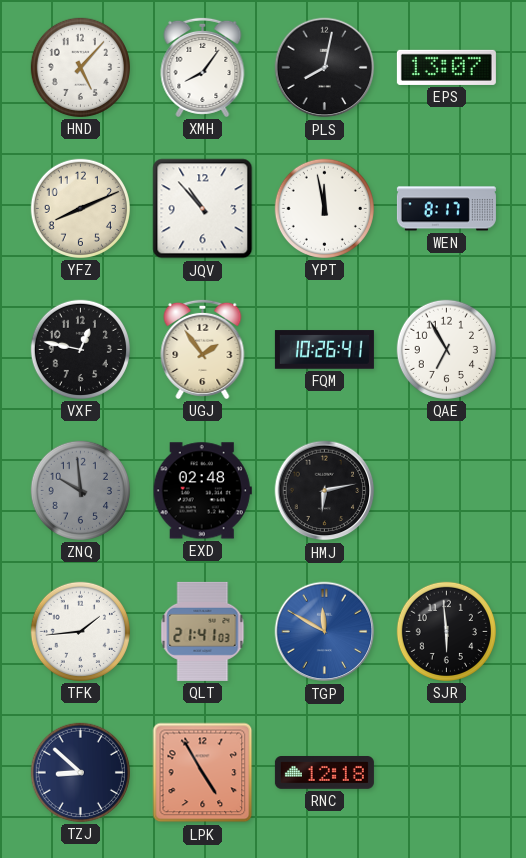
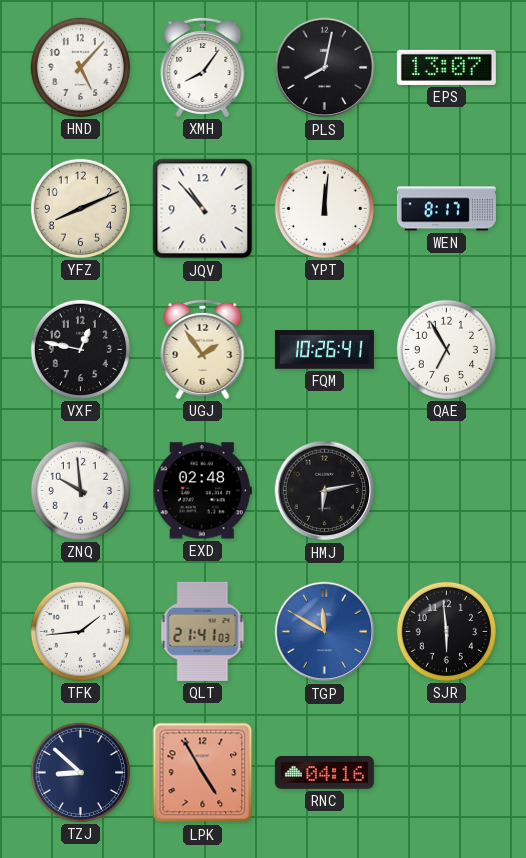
YPT: 11:58 -> 12:01
ZNQ dial: grey -> white
RNC: 12:18 -> 04:16
